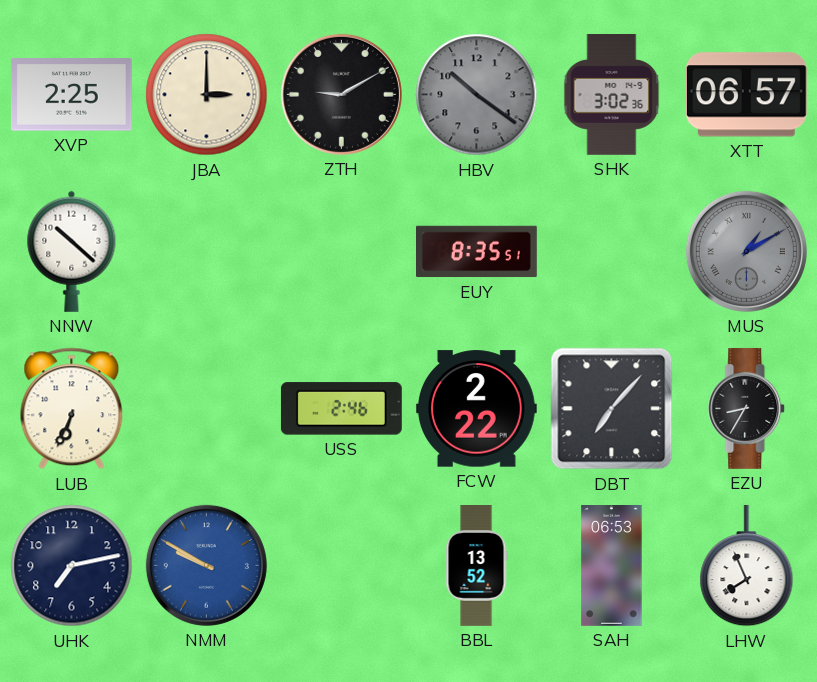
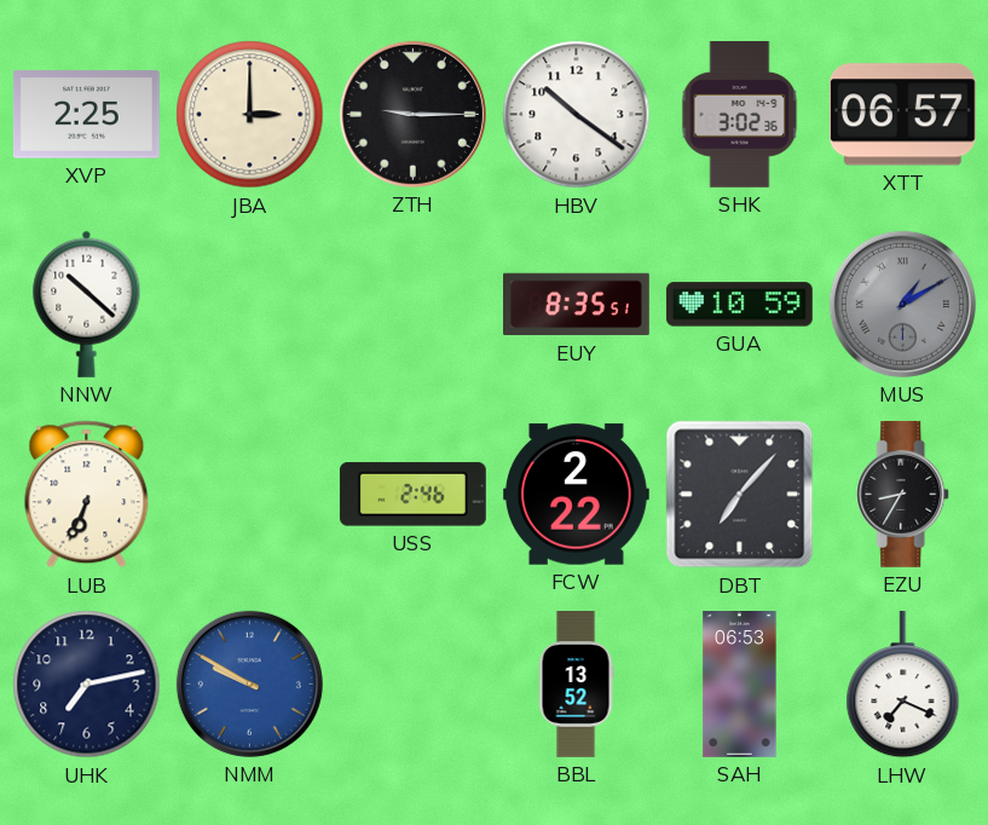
ZTH: 9:10 -> 9:15
HBV dial: grey -> white
GUA: none -> 10:59
LHW: 7:56 -> 7:19
